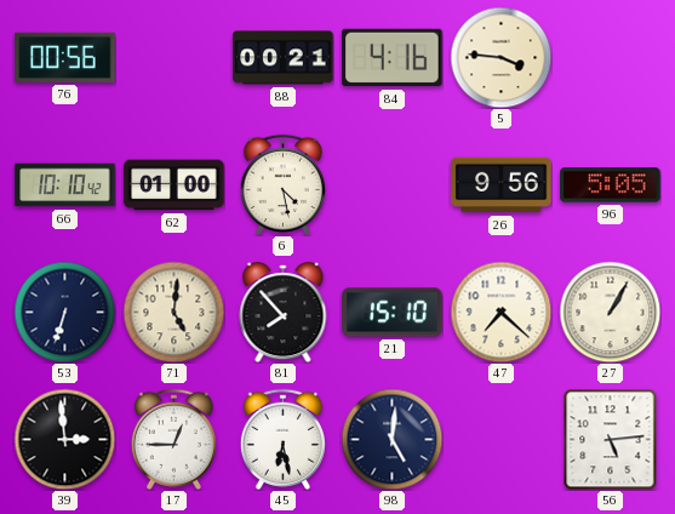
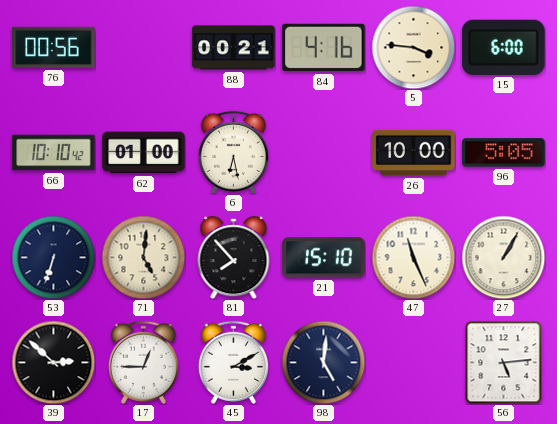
15: none -> 6:00
6: 4:28 -> 6:28
26: 9:56 -> 10:00
47: 7:22 -> 11:26
39: 2:59 -> 2:52
45: 6:28 -> 3:10
